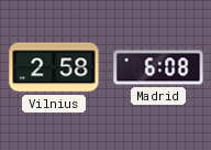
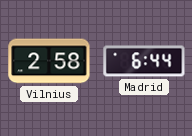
Madrid: 6:08 -> 6:44
